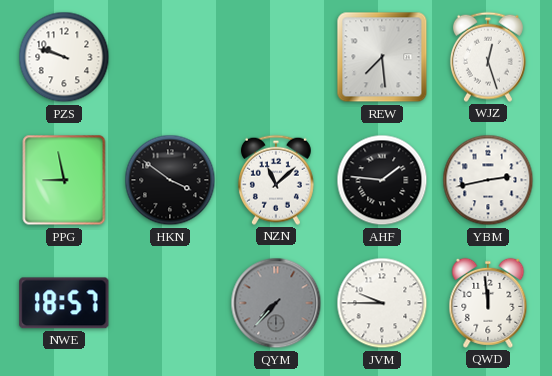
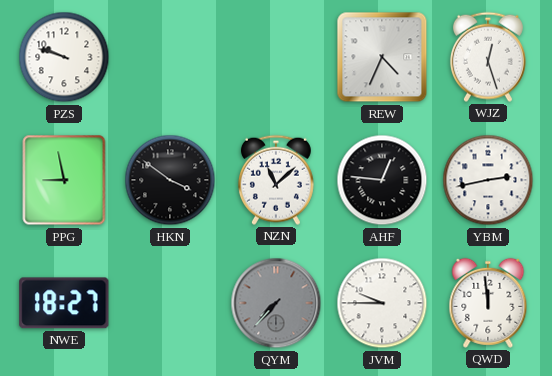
REW: 7:29 -> 4:34
AHF: 1:46 -> 12:46
NWE: 18:57 -> 18:27
